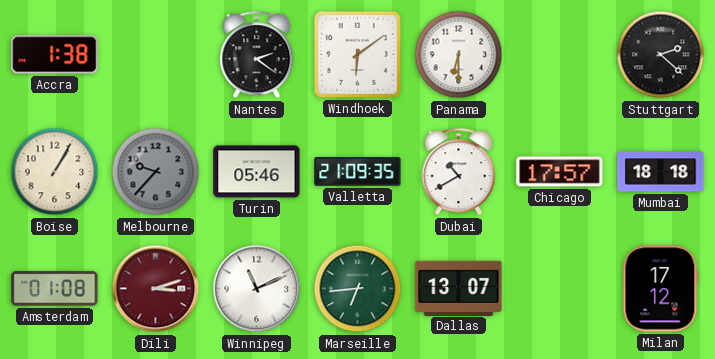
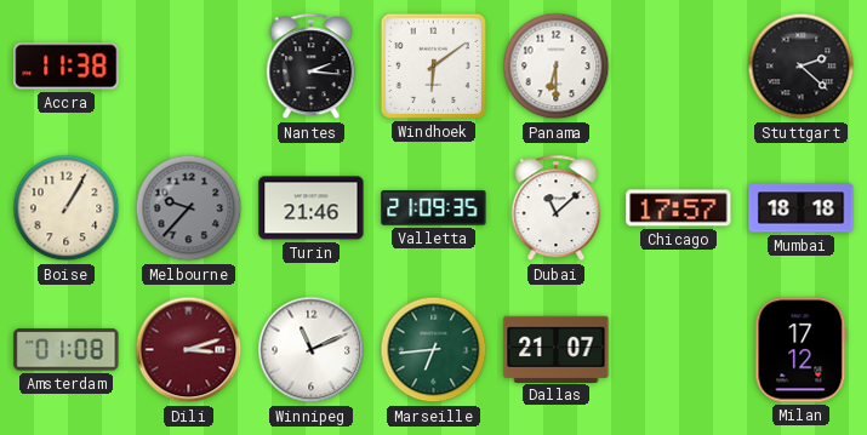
Accra: 1:38 -> 11:38
Nantes: 2:21 -> 2:16
Turin: 05:46 -> 21:46
Dubai: 10:40 -> 11:08
Dallas: 13:07 -> 21:07
